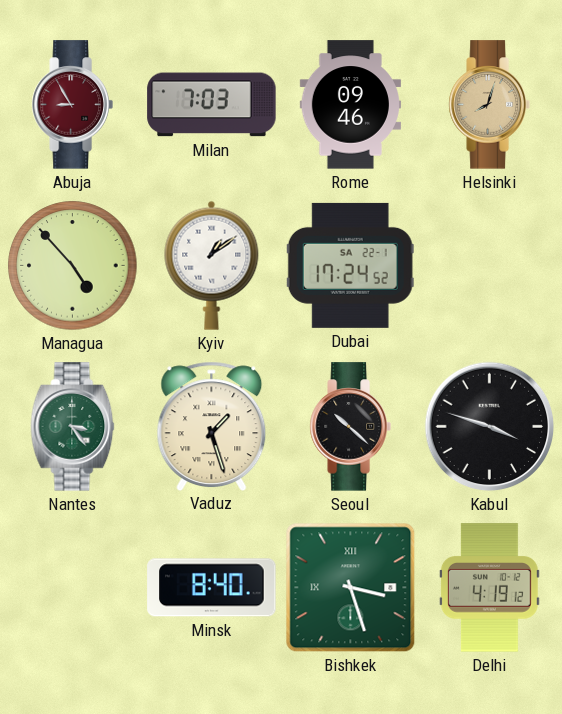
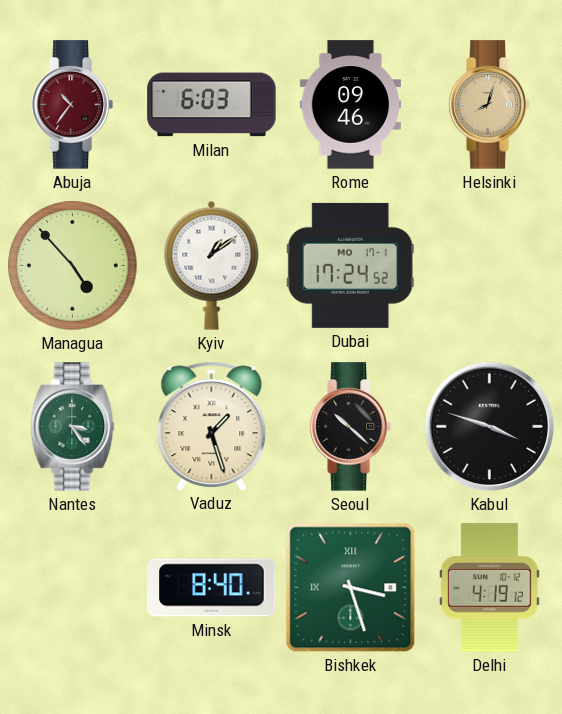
Abuja: 8:55 -> 10:36
Milan: 7:03 -> 6:03
Dubai date: SA 22-1 -> MO 17-1
